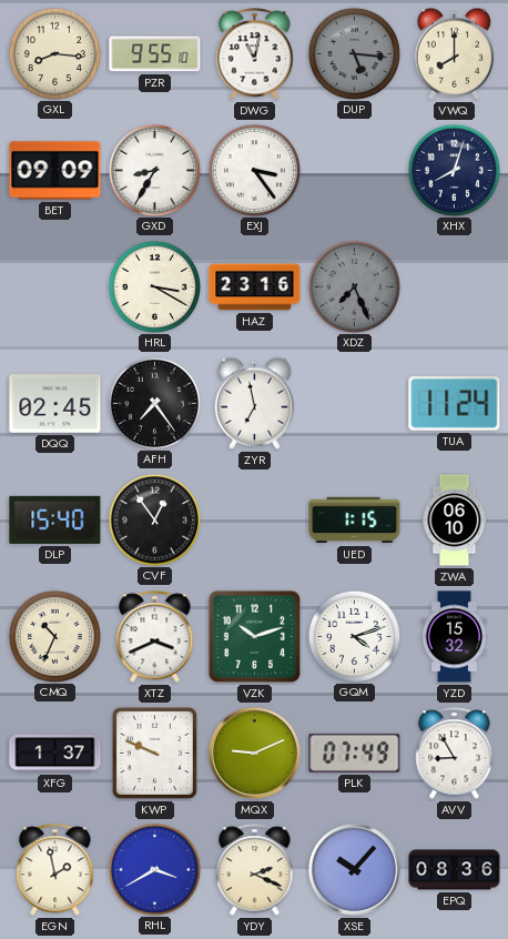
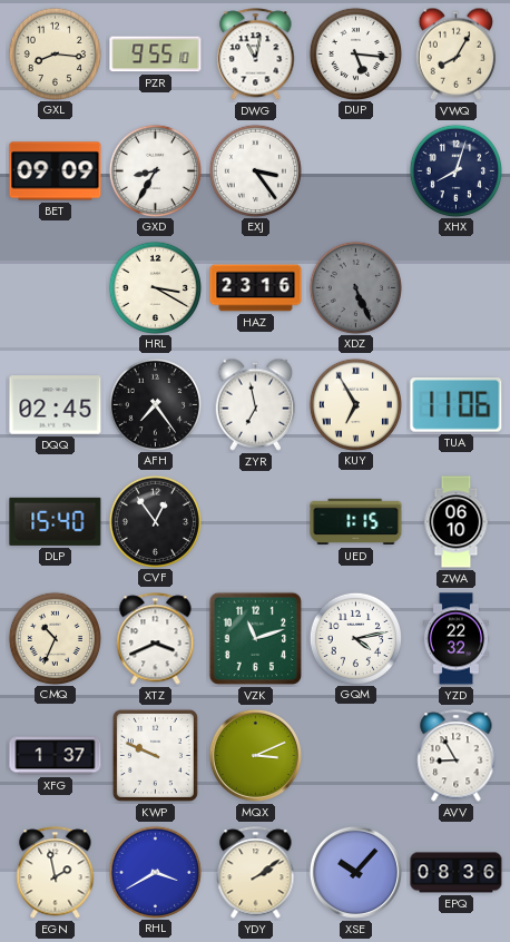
DUP dial: grey -> white
VWQ: 8:00 -> 8:05
XDZ: 7:26 -> 5:26
KUY: none -> 6:55
TUA: 11:24 -> 11:06
VZK: 10:12 -> 11:12
GQM: 4:12 -> 4:13
YZD: 15:32 -> 22:32
MQX: 9:11 -> 3:11
PLK: 07:49 -> none
YDY: 2:19 -> 2:09
